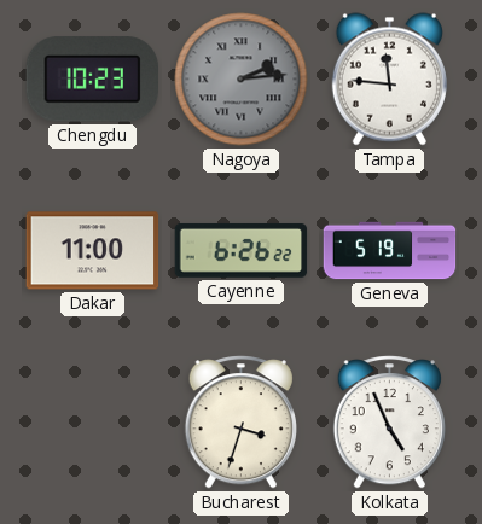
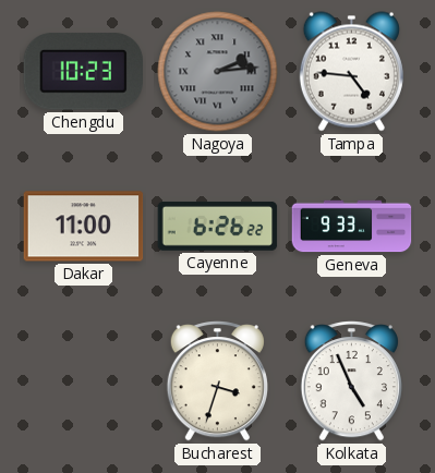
Tampa: 11:46 -> 4:46
Geneva: 5:19 -> 9:33
